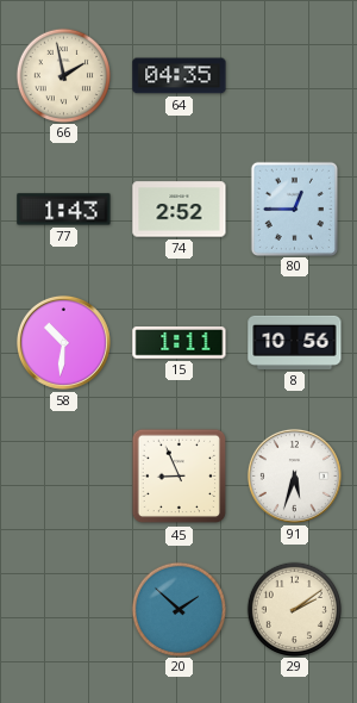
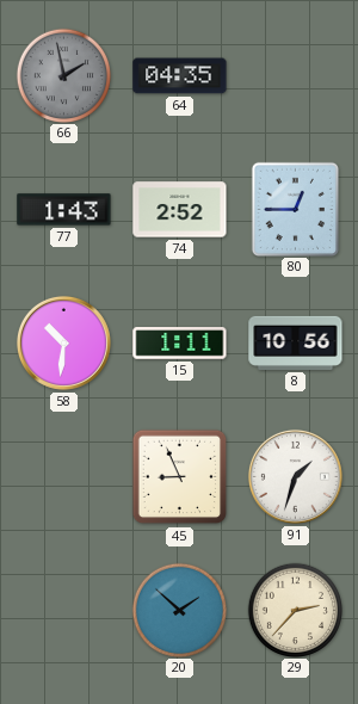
66 dial: cream -> grey
91: 5:33 -> 1:33
29: 2:09 -> 2:37
